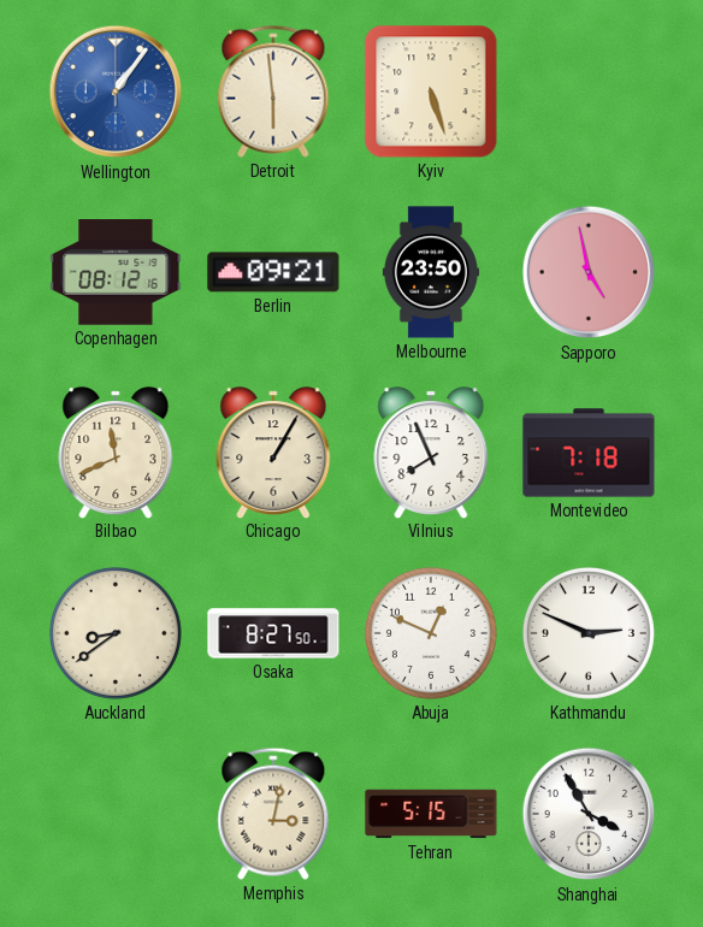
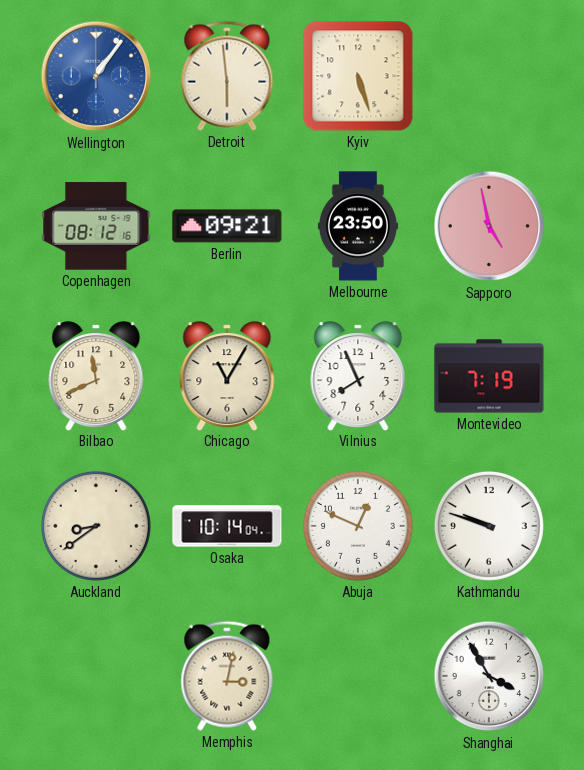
Chicago: 1:05 -> 11:05
Montevideo: 7:18 -> 7:19
Osaka: 8:27 -> 10:14
Kathmandu: 2:49 -> 9:48
Tehran: 5:15 -> none
